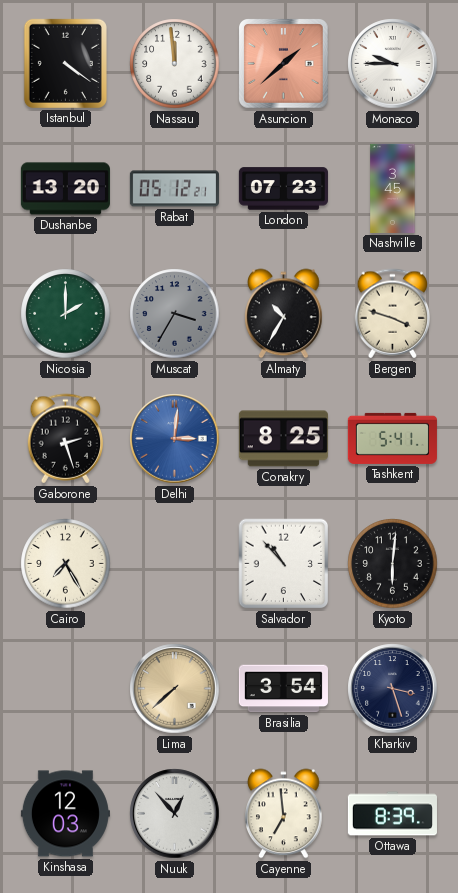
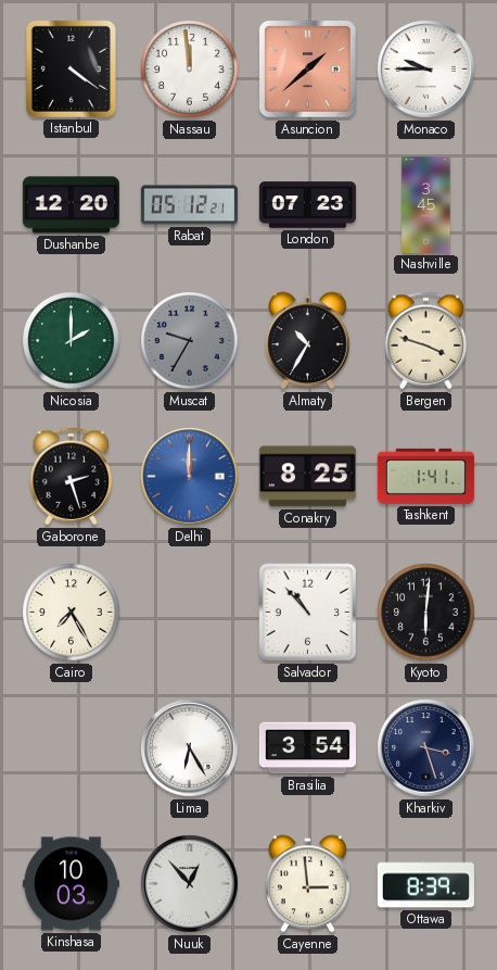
Dushanbe: 13:20 -> 12:20
Muscat: 3:35 -> 9:35
Delhi: 3:01 -> 12:00
Tashkent: 5:41 -> 1:41
Lima: 7:38 -> 6:25
Lima dial: champagne -> white
Kinshasa: 12:03 -> 10:03
Cayenne: 6:59 -> 2:59
